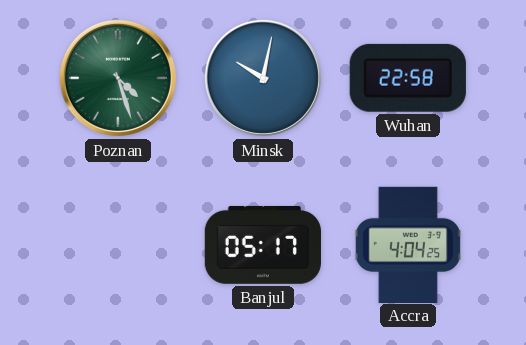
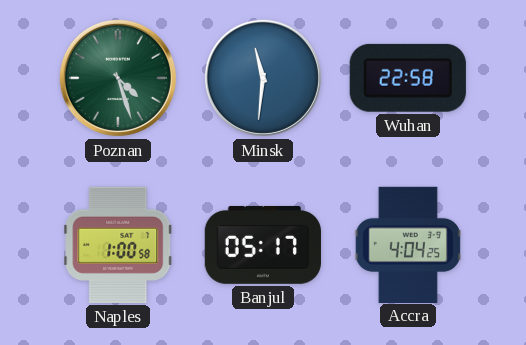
Minsk: 10:02 -> 11:31
Naples: none -> 1:00
